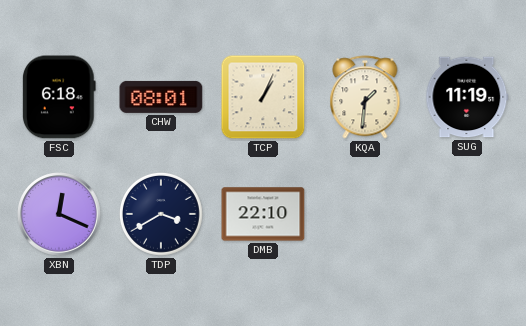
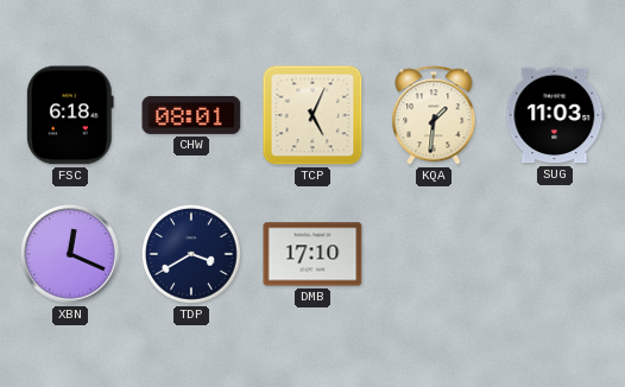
TCP: 1:04 -> 5:04
SUG: 11:19 -> 11:03
DMB: 22:10 -> 17:10
